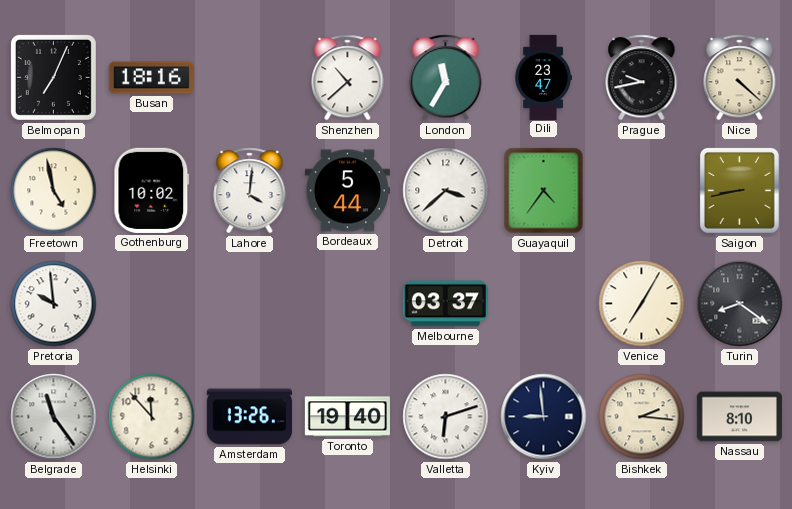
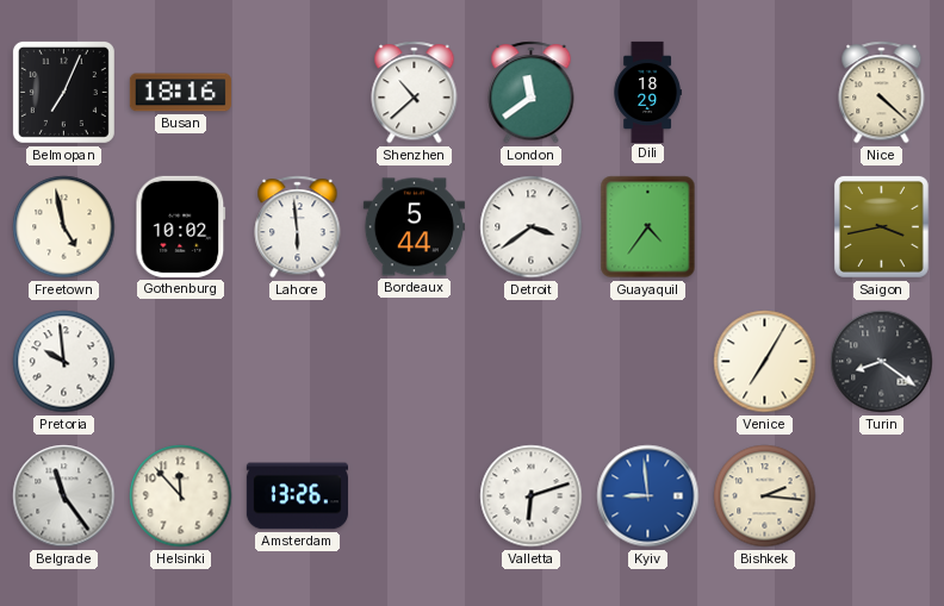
London: 11:35 -> 11:39
Dili: 23:47 -> 18:29
Prague: 9:43 -> none
Lahore: 4:01 -> 5:59
Detroit: 3:38 -> 3:39
Saigon: 8:43 -> 3:43
Melbourne: 03:37 -> none
Toronto: 19:40 -> none
Kyiv dial: navy -> blue
Nassau: 8:10 -> none
